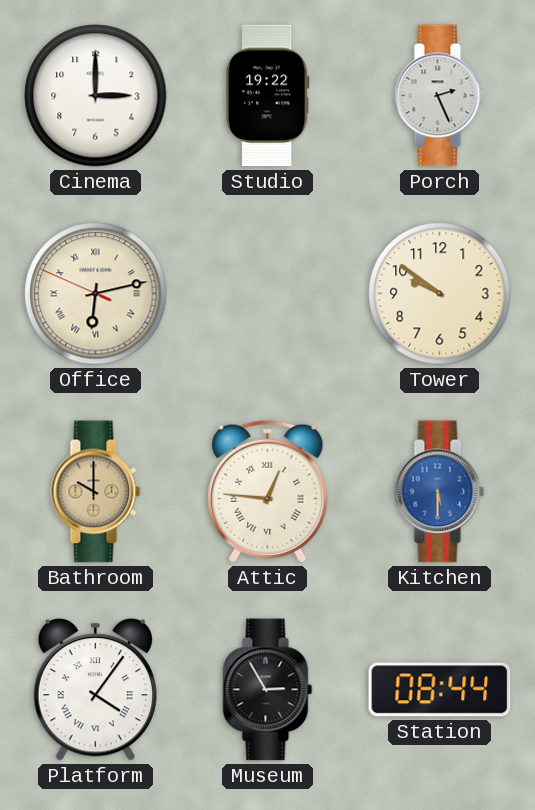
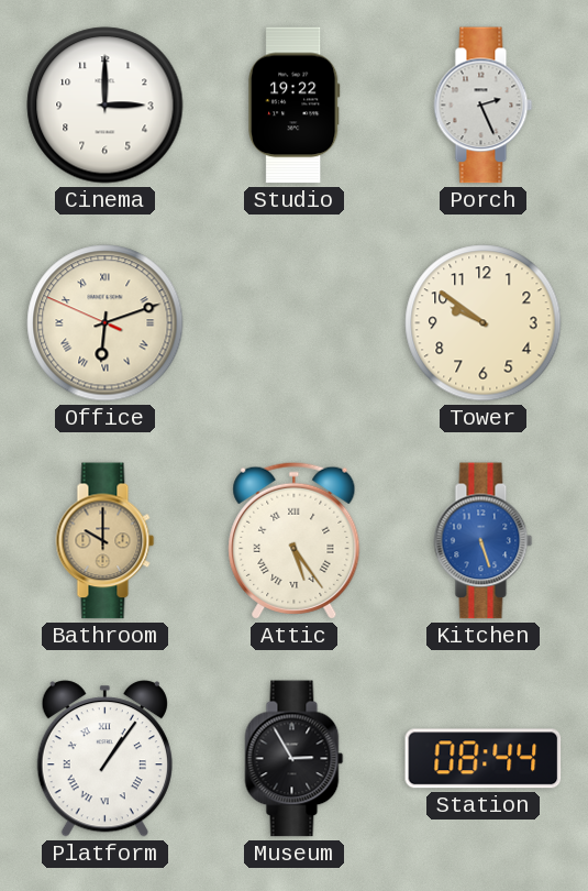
Office: 6:12 -> 6:11
Attic: 12:46 -> 5:24
Kitchen: 5:30 -> 5:27
Platform: 4:06 -> 1:06
